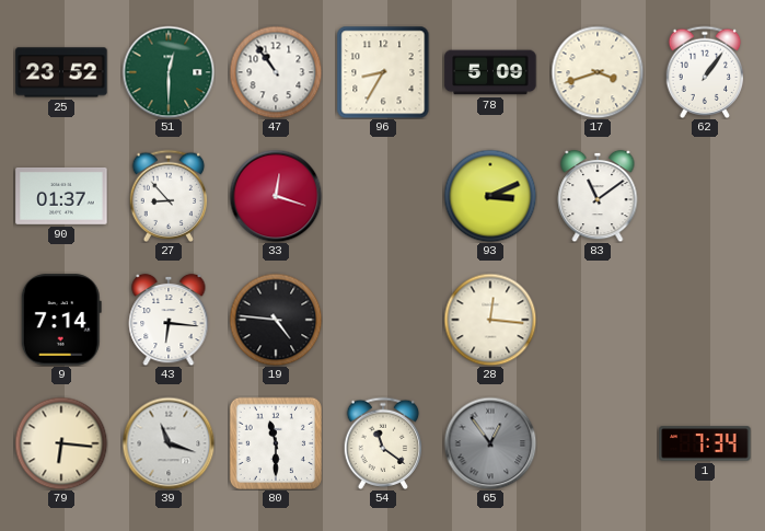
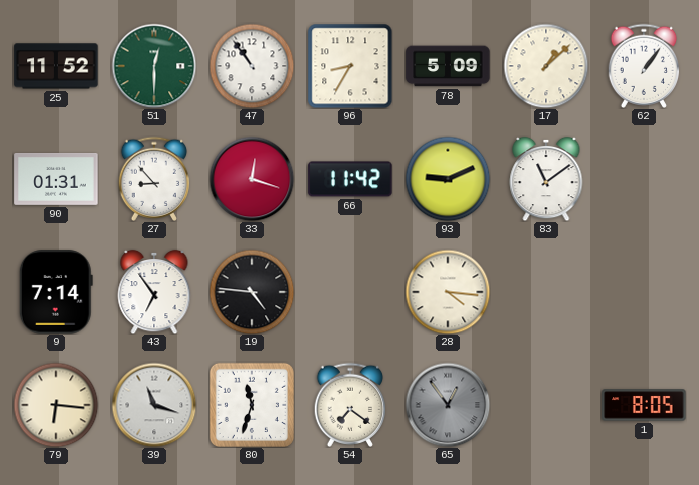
25: 23:52 -> 11:52
17: 3:42 -> 1:08
90: 01:37 -> 01:31
66: none -> 11:42
93: 3:11 -> 9:11
43: 6:16 -> 6:54
28: 12:16 -> 4:16
80: 11:30 -> 11:33
54: 11:21 -> 7:21
1: 7:34 -> 8:05
